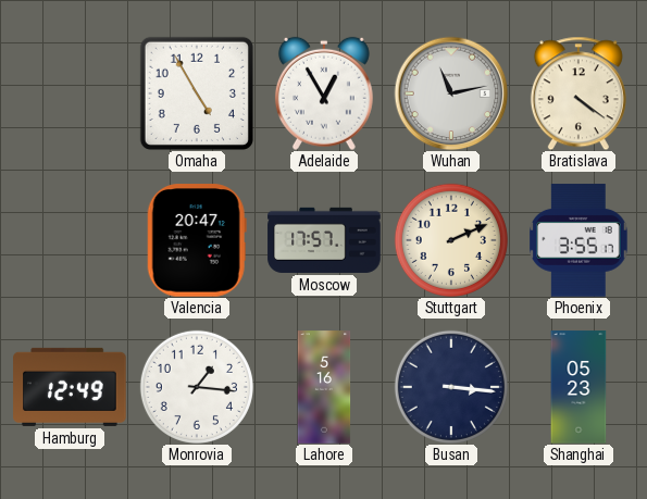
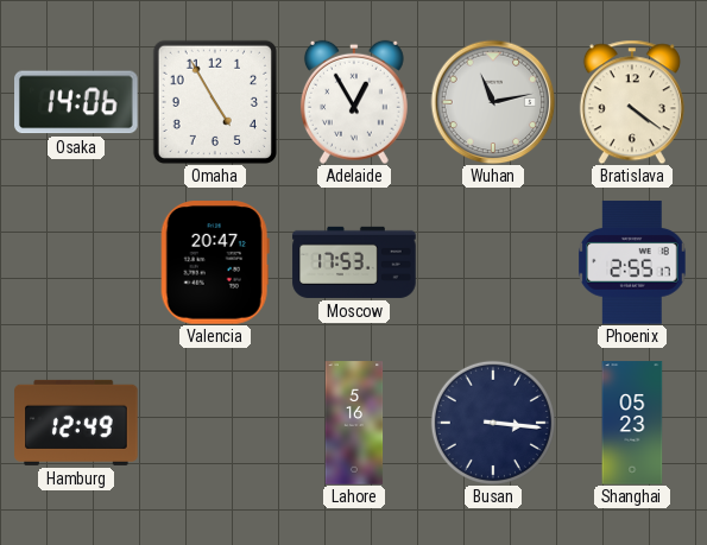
Osaka: none -> 14:06
Moscow: 17:57 -> 17:53
Stuttgart: 2:11 -> none
Phoenix: 3:55 -> 2:55
Monrovia: 1:16 -> none
